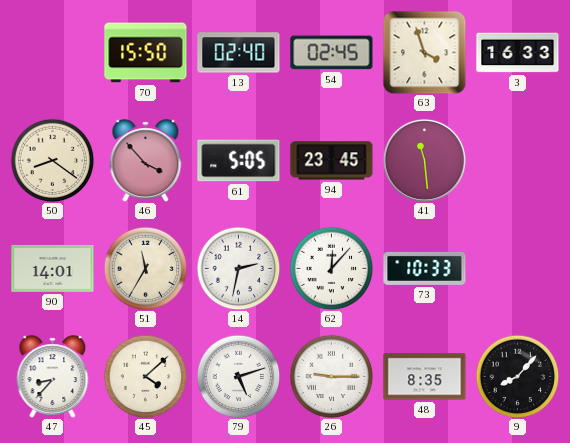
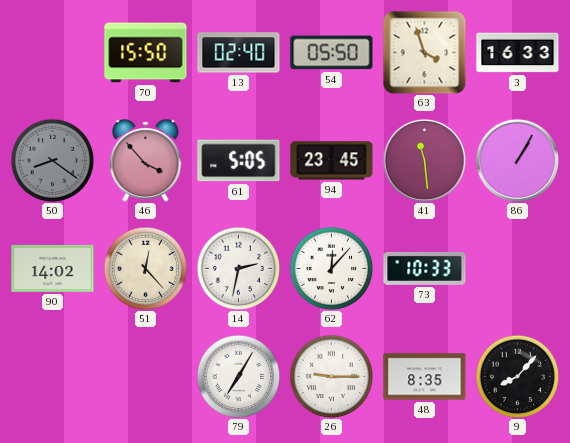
54: 02:45 -> 05:50
50 dial: cream -> grey
86: none -> 1:05
90: 14:01 -> 14:02
51: 11:35 -> 12:23
47: 8:37 -> none
45: 4:08 -> none
79: 5:12 -> 7:05
